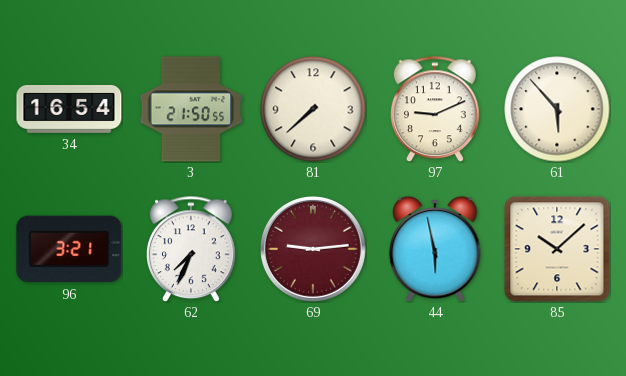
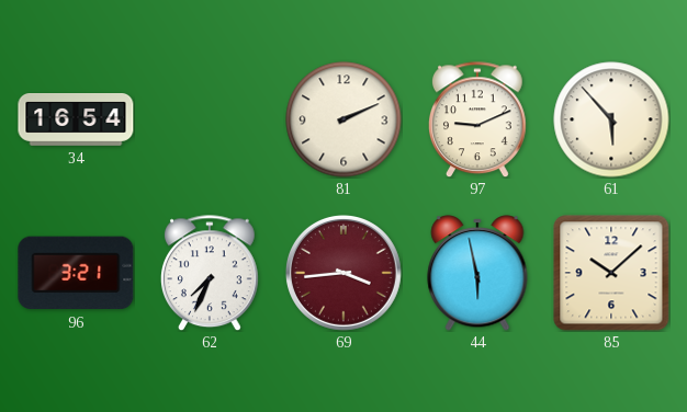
3: 21:50 -> none
81: 7:38 -> 2:11
69: 9:14 -> 3:44
